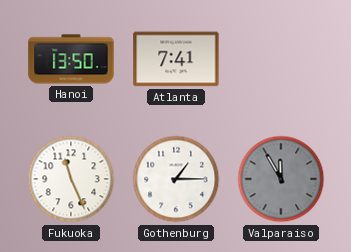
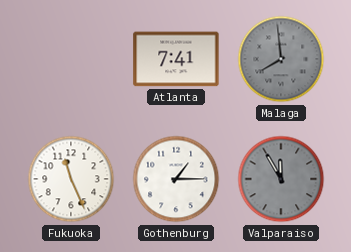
Hanoi: 13:50 -> none
Malaga: none -> 7:59
